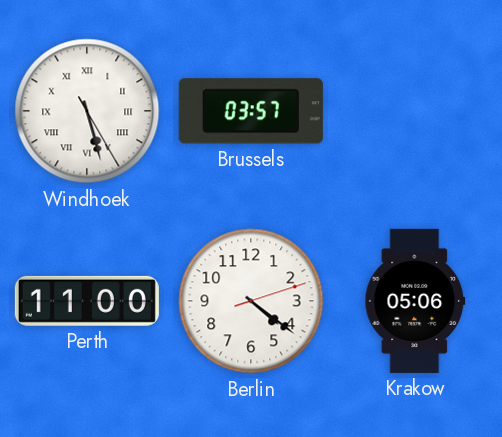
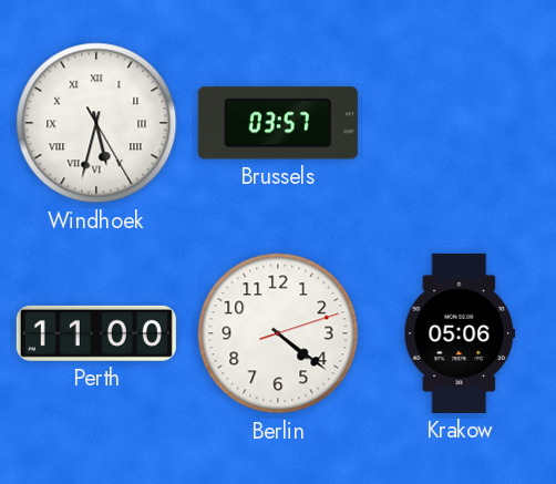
Windhoek: 5:27 -> 5:32
